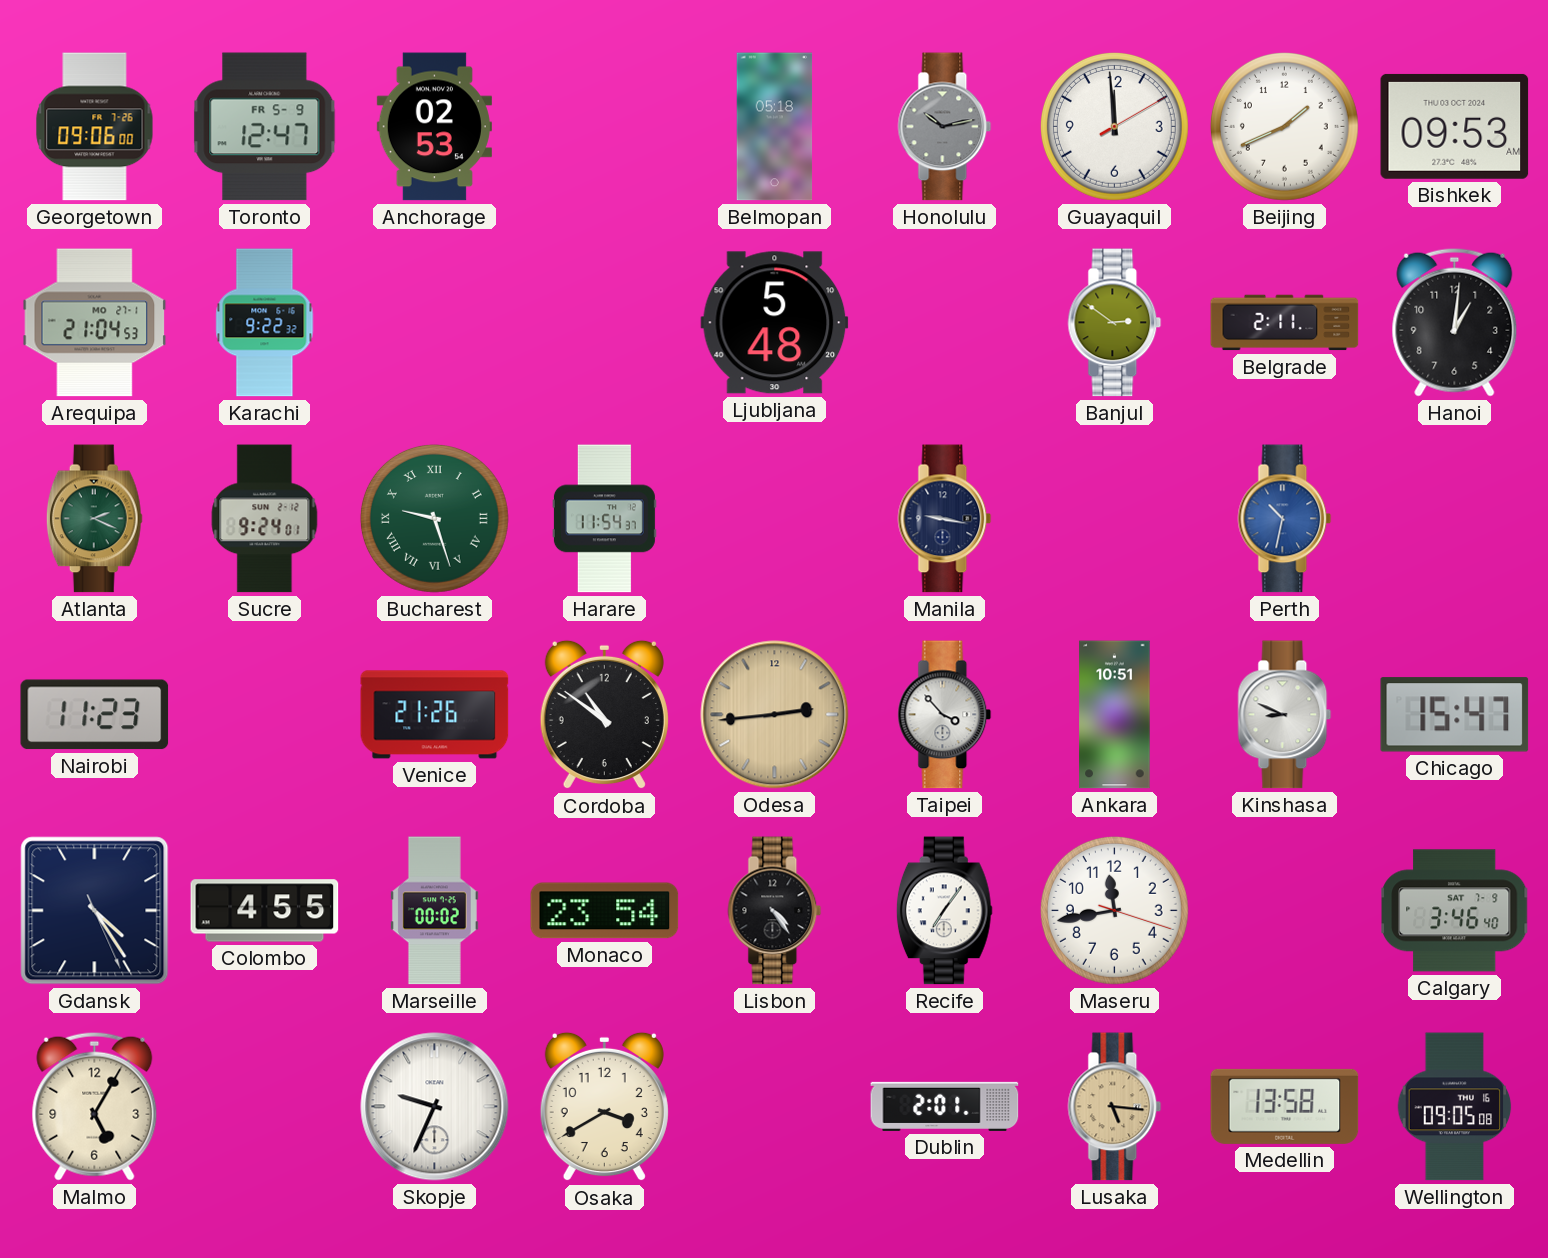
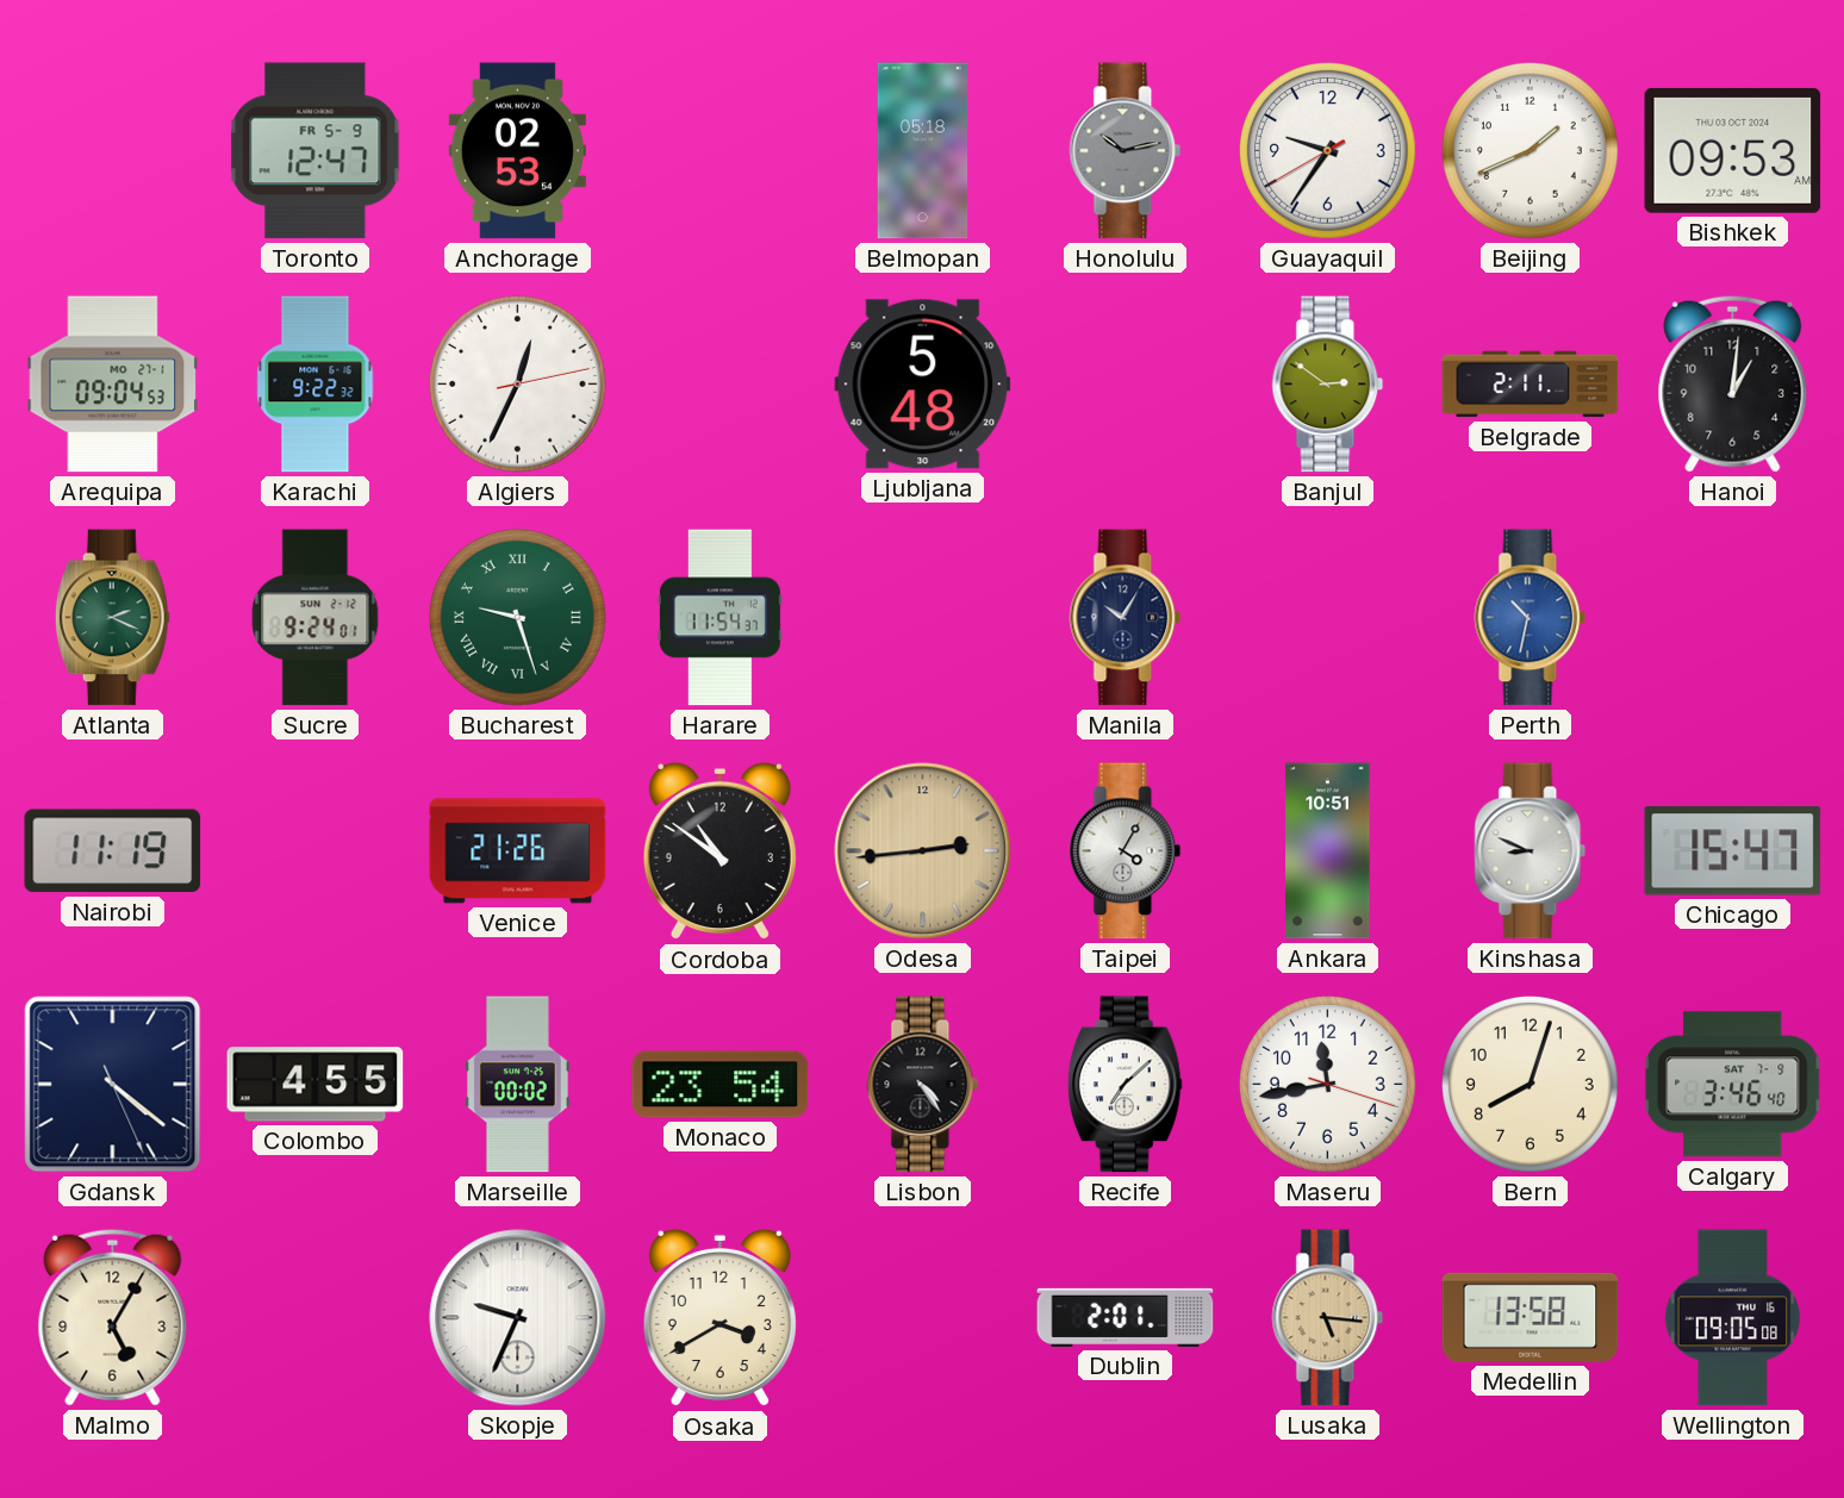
Georgetown: 09:06 -> none
Guayaquil: 11:59 -> 9:35
Arequipa: 21:04 -> 09:04
Algiers: none -> 12:34
Manila: 9:17 -> 10:05
Nairobi: 11:23 -> 11:19
Taipei: 3:53 -> 4:05
Gdansk: 4:24 -> 4:21
Recife: 7:06 -> 7:08
Bern: none -> 8:03
